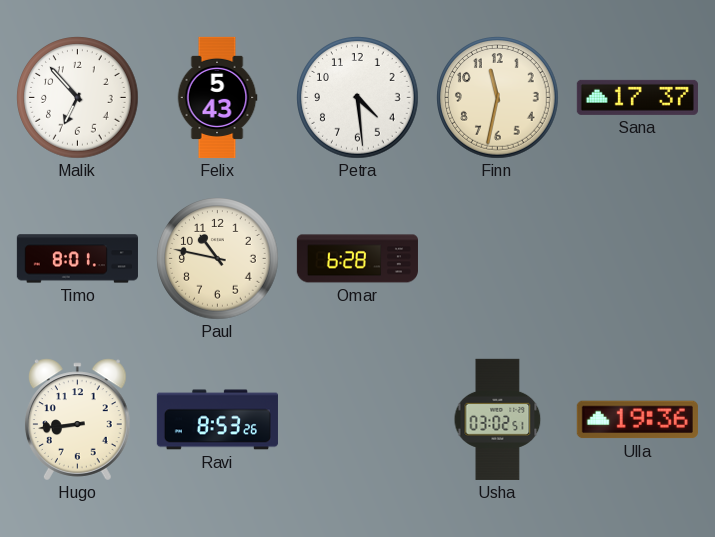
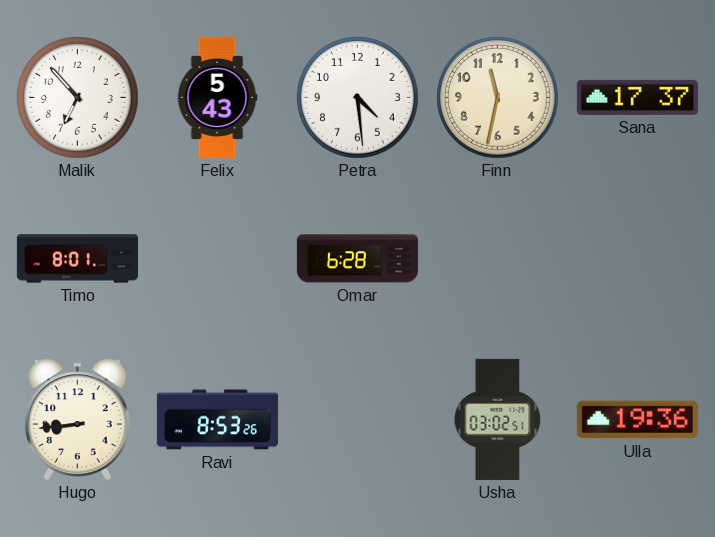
Paul: 10:47 -> none
